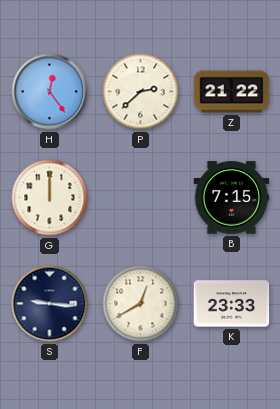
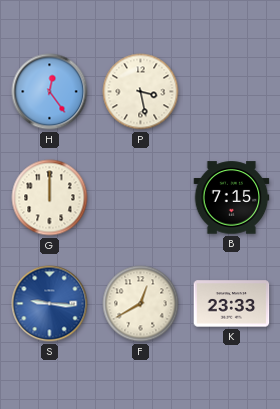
P: 2:38 -> 3:28
Z: 21:22 -> none
S dial: navy -> blue
